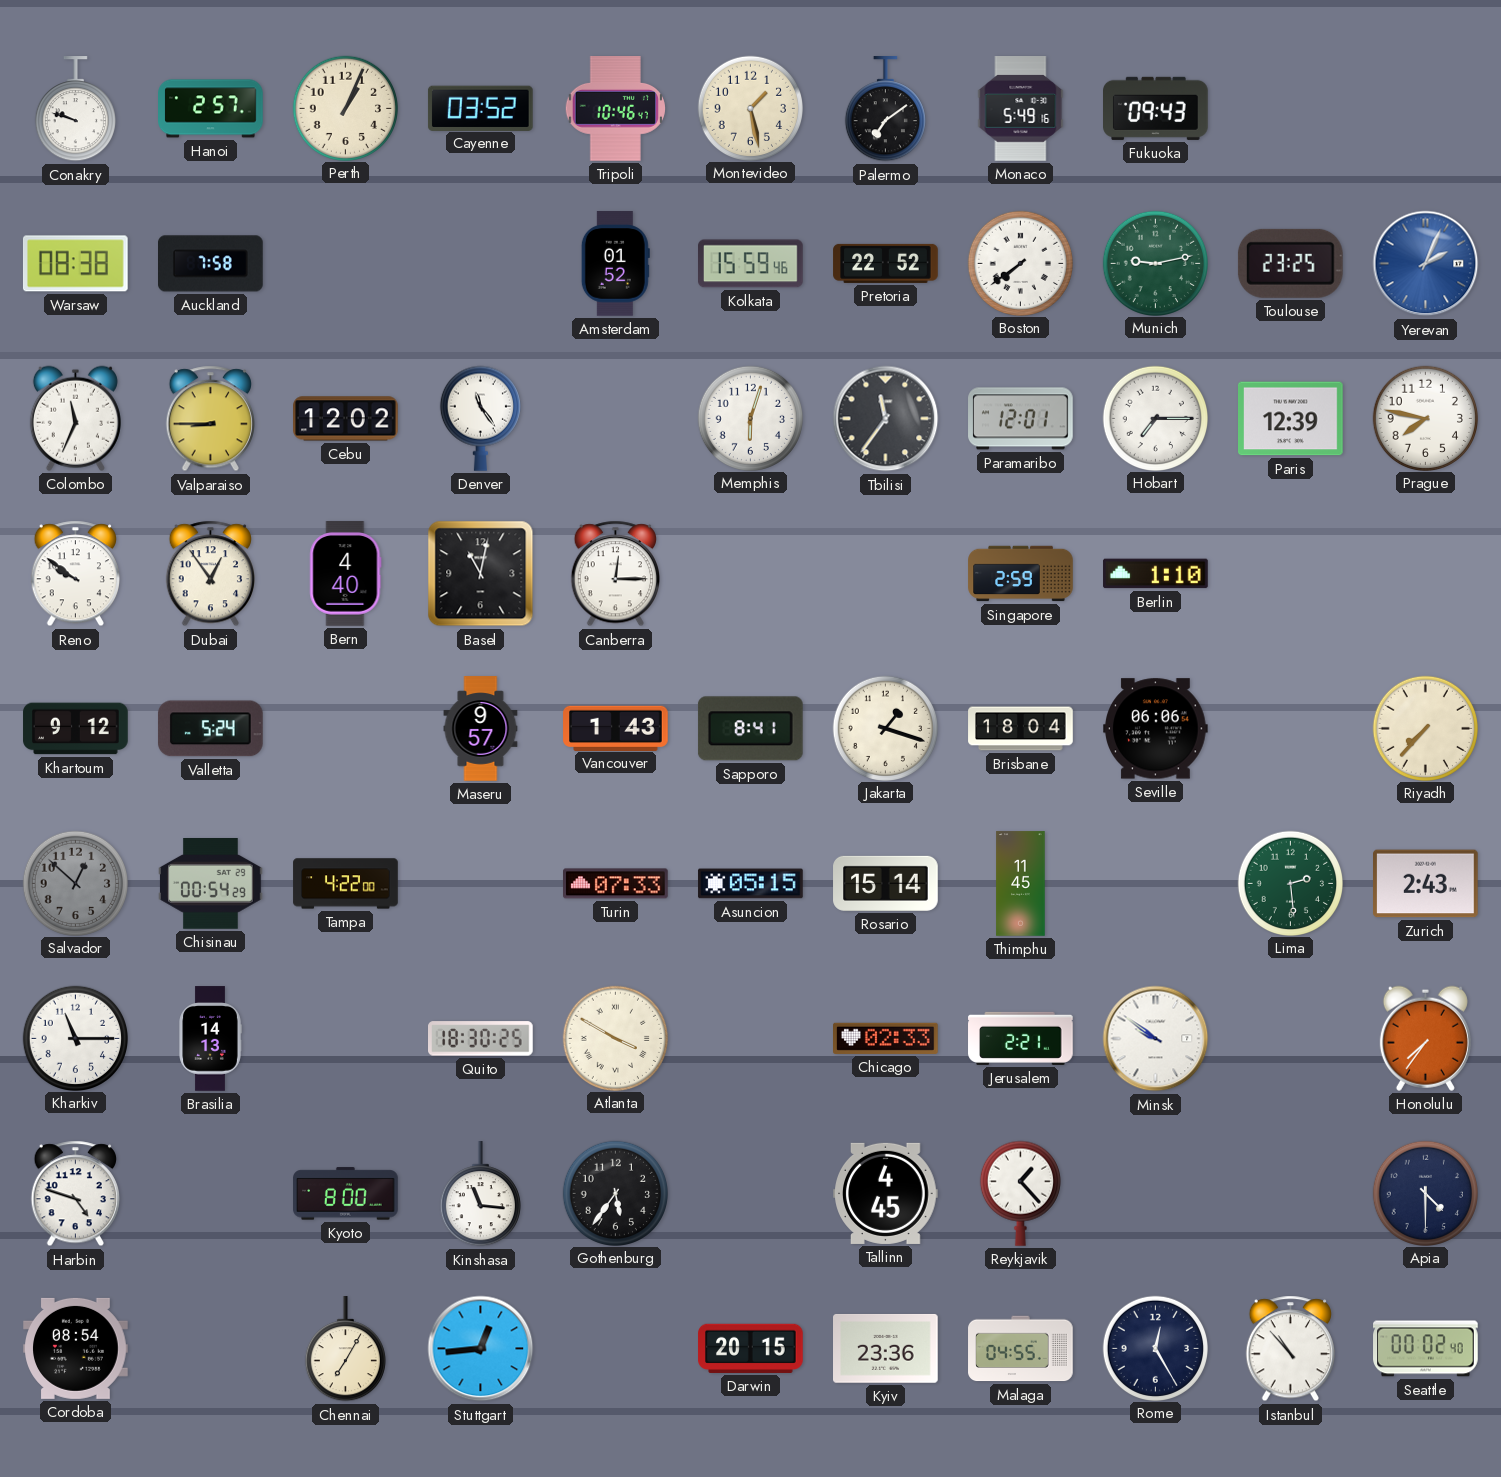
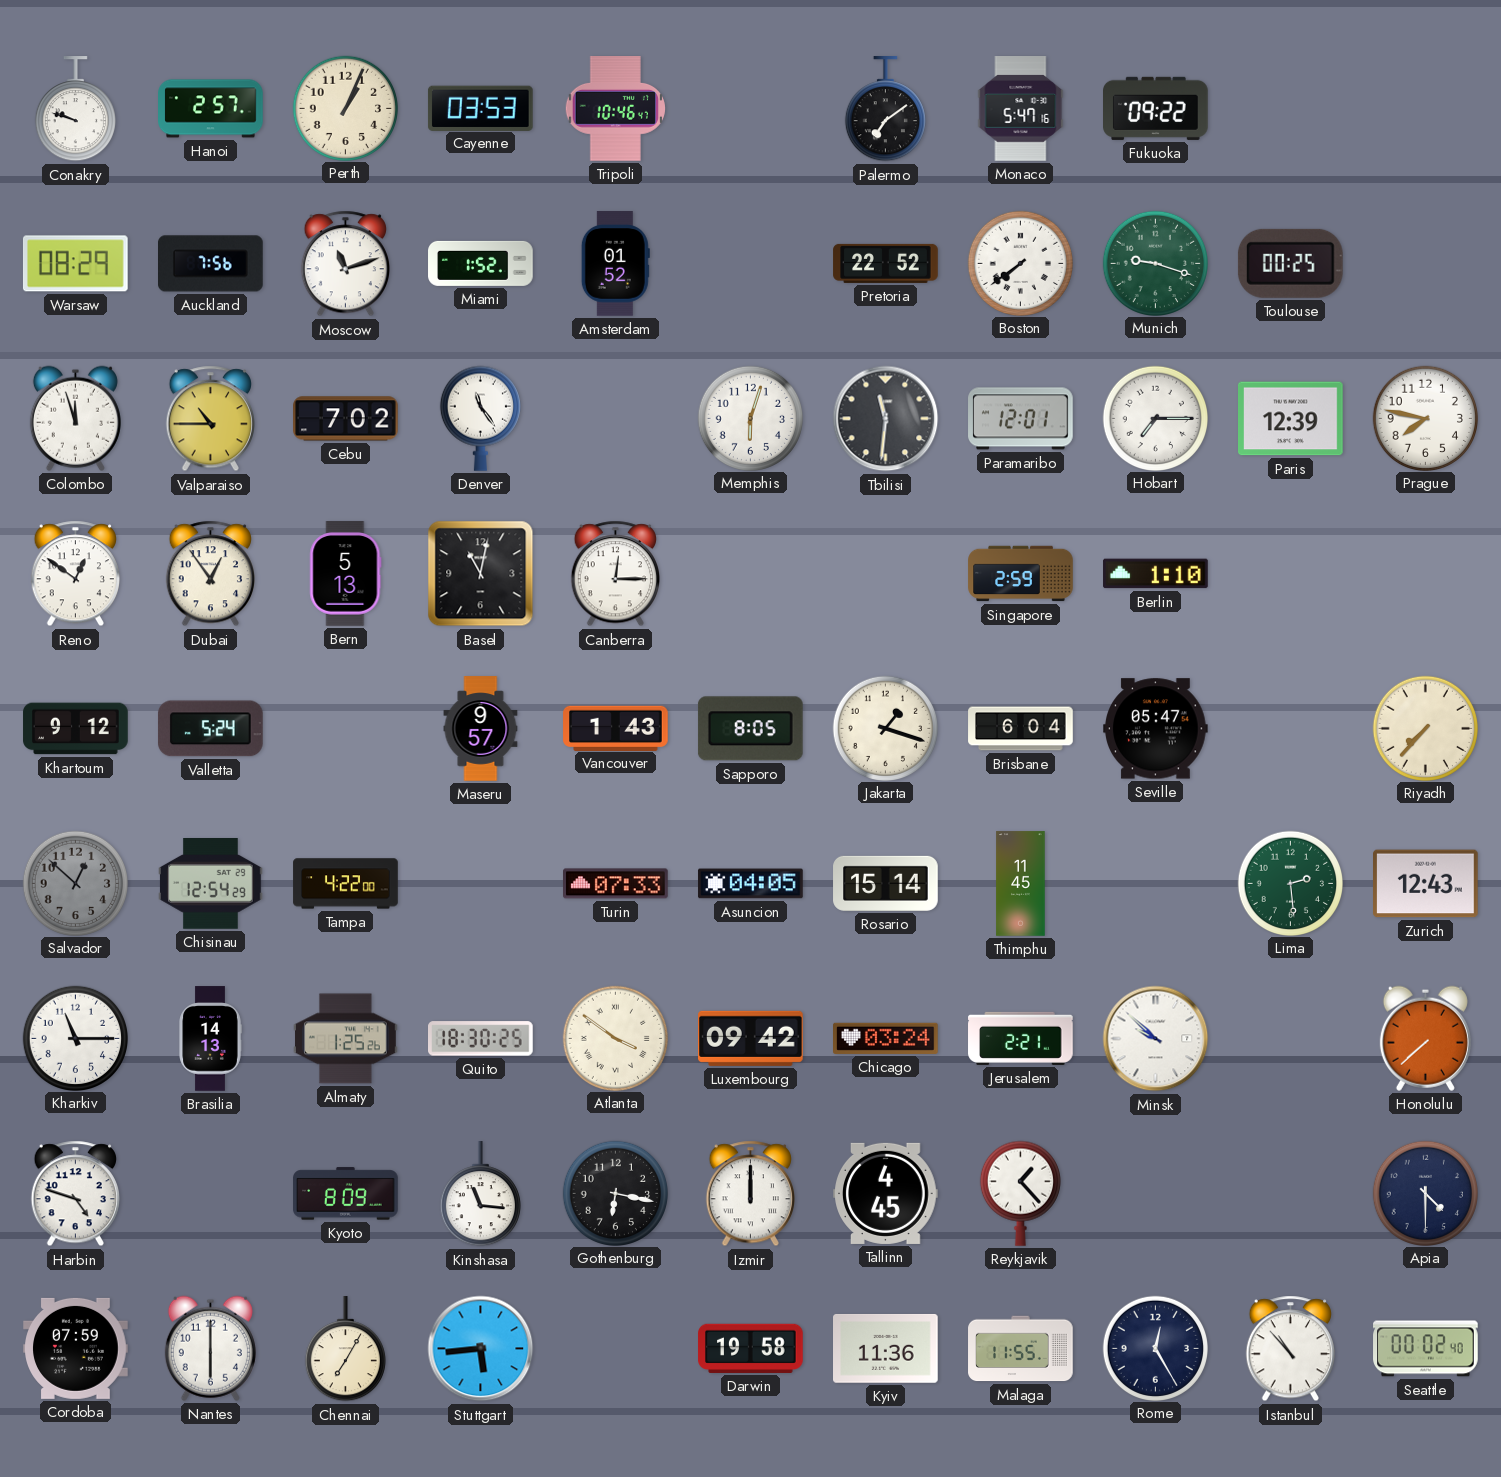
Cayenne: 03:52 -> 03:53
Montevideo: 1:28 -> none
Monaco: 5:49 -> 5:47
Fukuoka: 09:43 -> 09:22
Warsaw: 08:38 -> 08:29
Auckland: 7:58 -> 7:56
Moscow: none -> 11:12
Miami: none -> 1:52
Kolkata: 15:59 -> none
Munich: 9:13 -> 9:18
Toulouse: 23:25 -> 00:25
Yerevan: 2:04 -> none
Colombo: 11:34 -> 11:57
Valparaiso: 8:45 -> 10:45
Cebu: 12:02 -> 7:02
Tbilisi: 11:36 -> 11:31
Reno: 9:51 -> 12:51
Bern: 4:40 -> 5:13
Sapporo: 8:41 -> 8:05
Brisbane: 18:04 -> 6:04
Seville: 06:06 -> 05:47
Chisinau: 00:54 -> 12:54
Asuncion: 05:15 -> 04:05
Zurich: 2:43 -> 12:43
Almaty: none -> 1:25
Atlanta: 3:50 -> 3:51
Luxembourg: none -> 09:42
Chicago: 02:33 -> 03:24
Minsk: 9:51 -> 9:52
Honolulu: 7:36 -> 7:38
Kyoto: 8:00 -> 8:09
Gothenburg: 5:36 -> 6:17
Izmir: none -> 12:00
Cordoba: 08:54 -> 07:59
Nantes: none -> 6:00
Stuttgart: 12:44 -> 5:44
Darwin: 20:15 -> 19:58
Kyiv: 23:36 -> 11:36
Malaga: 04:55 -> 11:55
